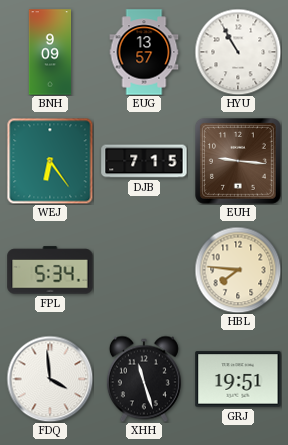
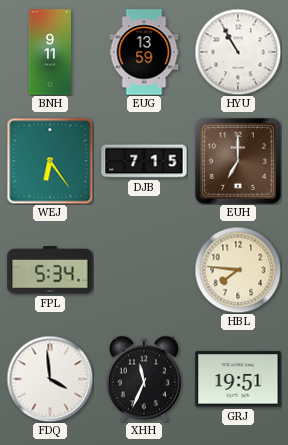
BNH: 9:09 -> 9:11
EUG: 13:57 -> 13:59
EUH: 9:16 -> 7:00
XHH: 11:27 -> 11:34
